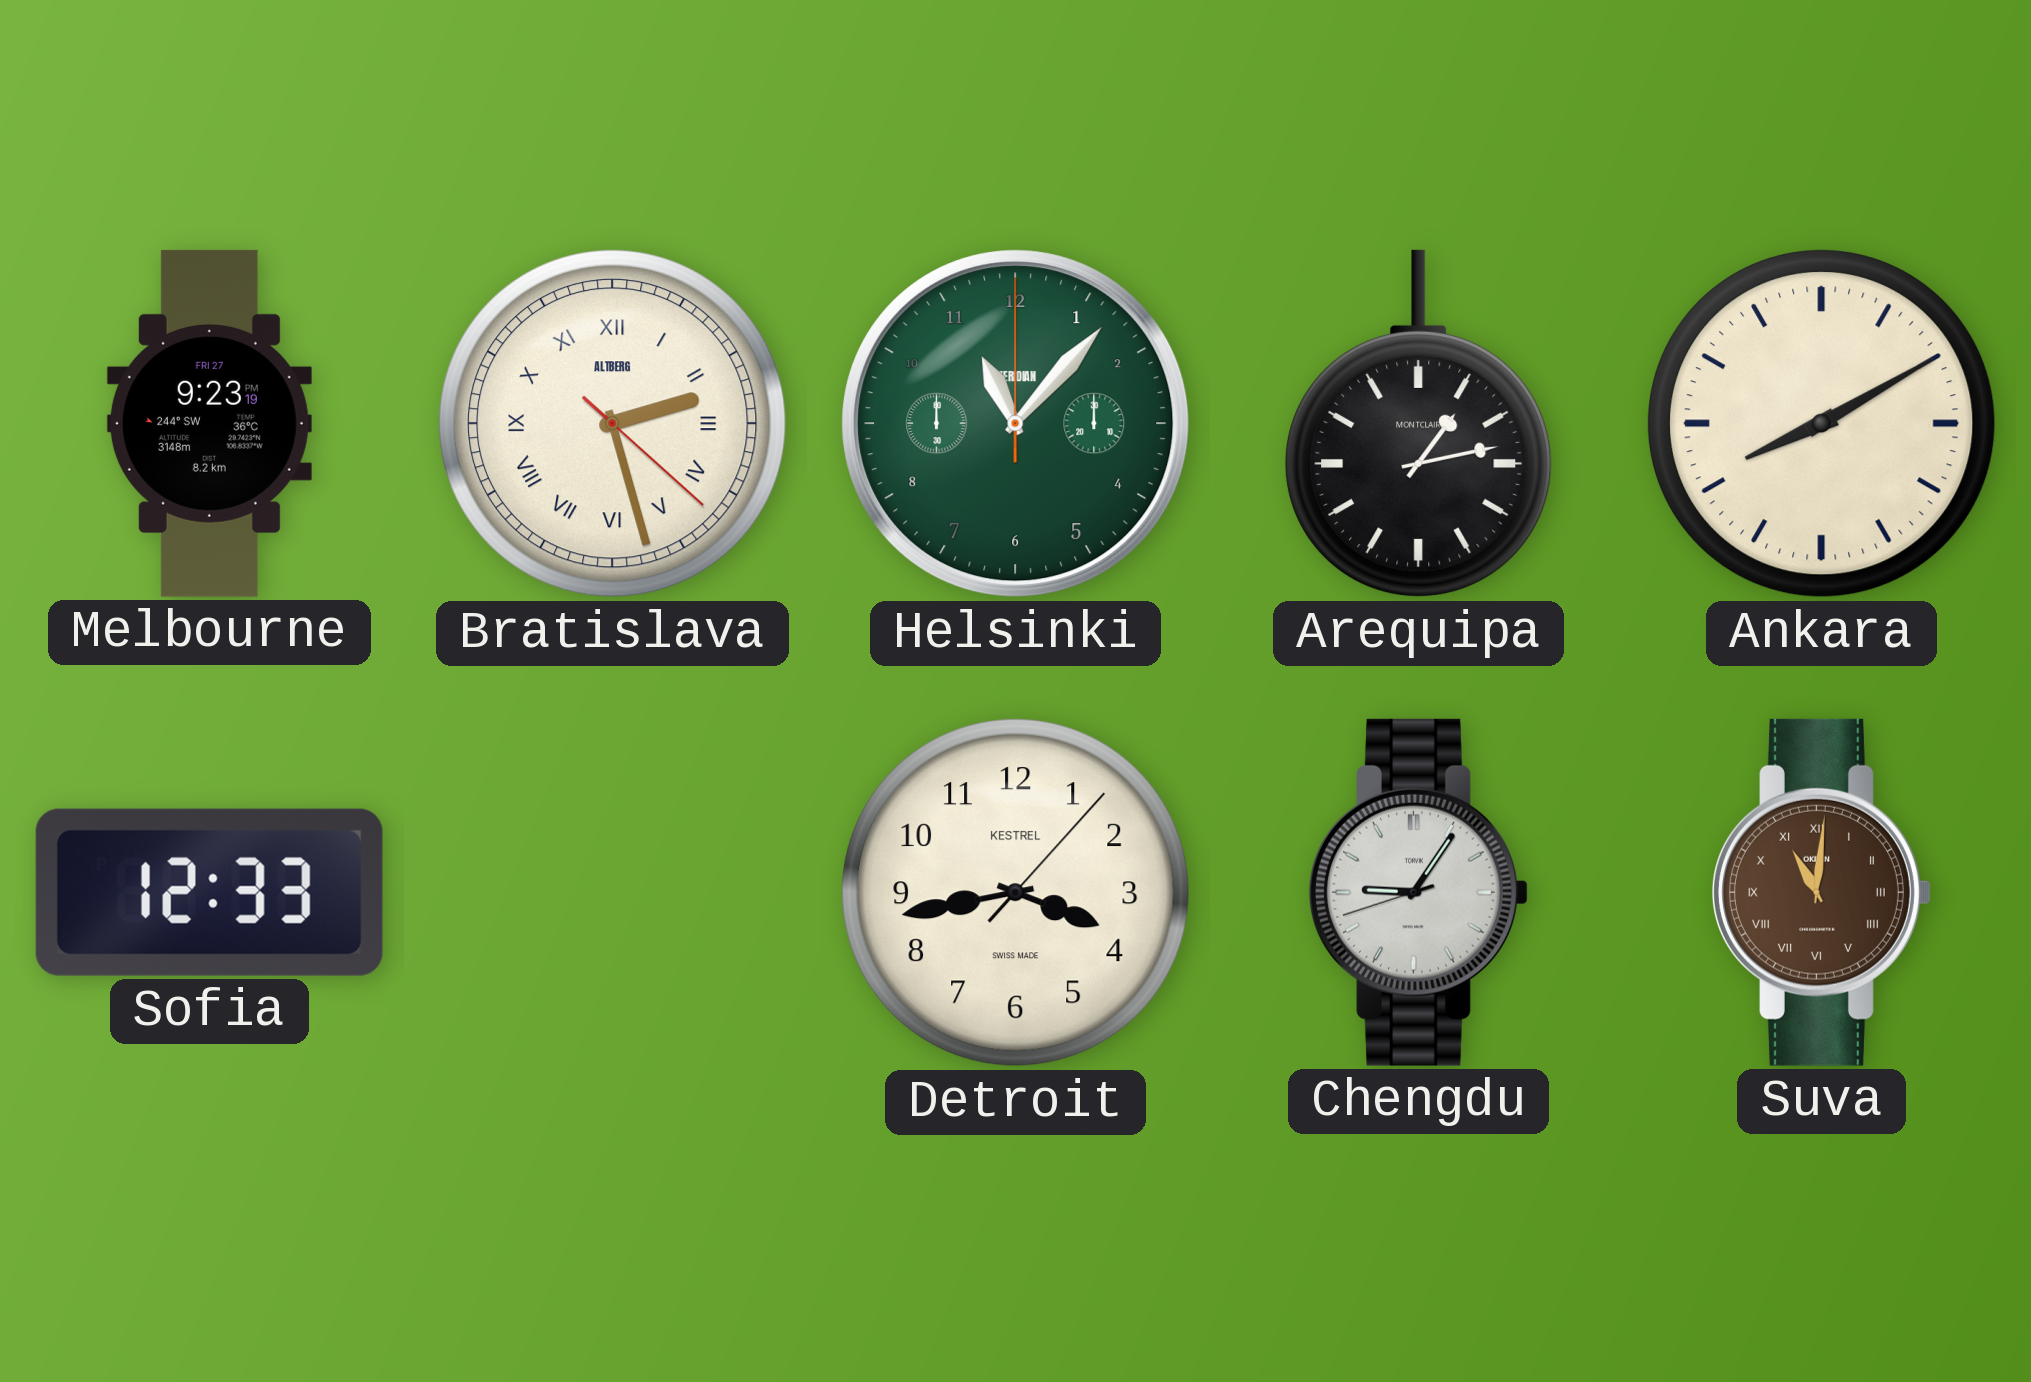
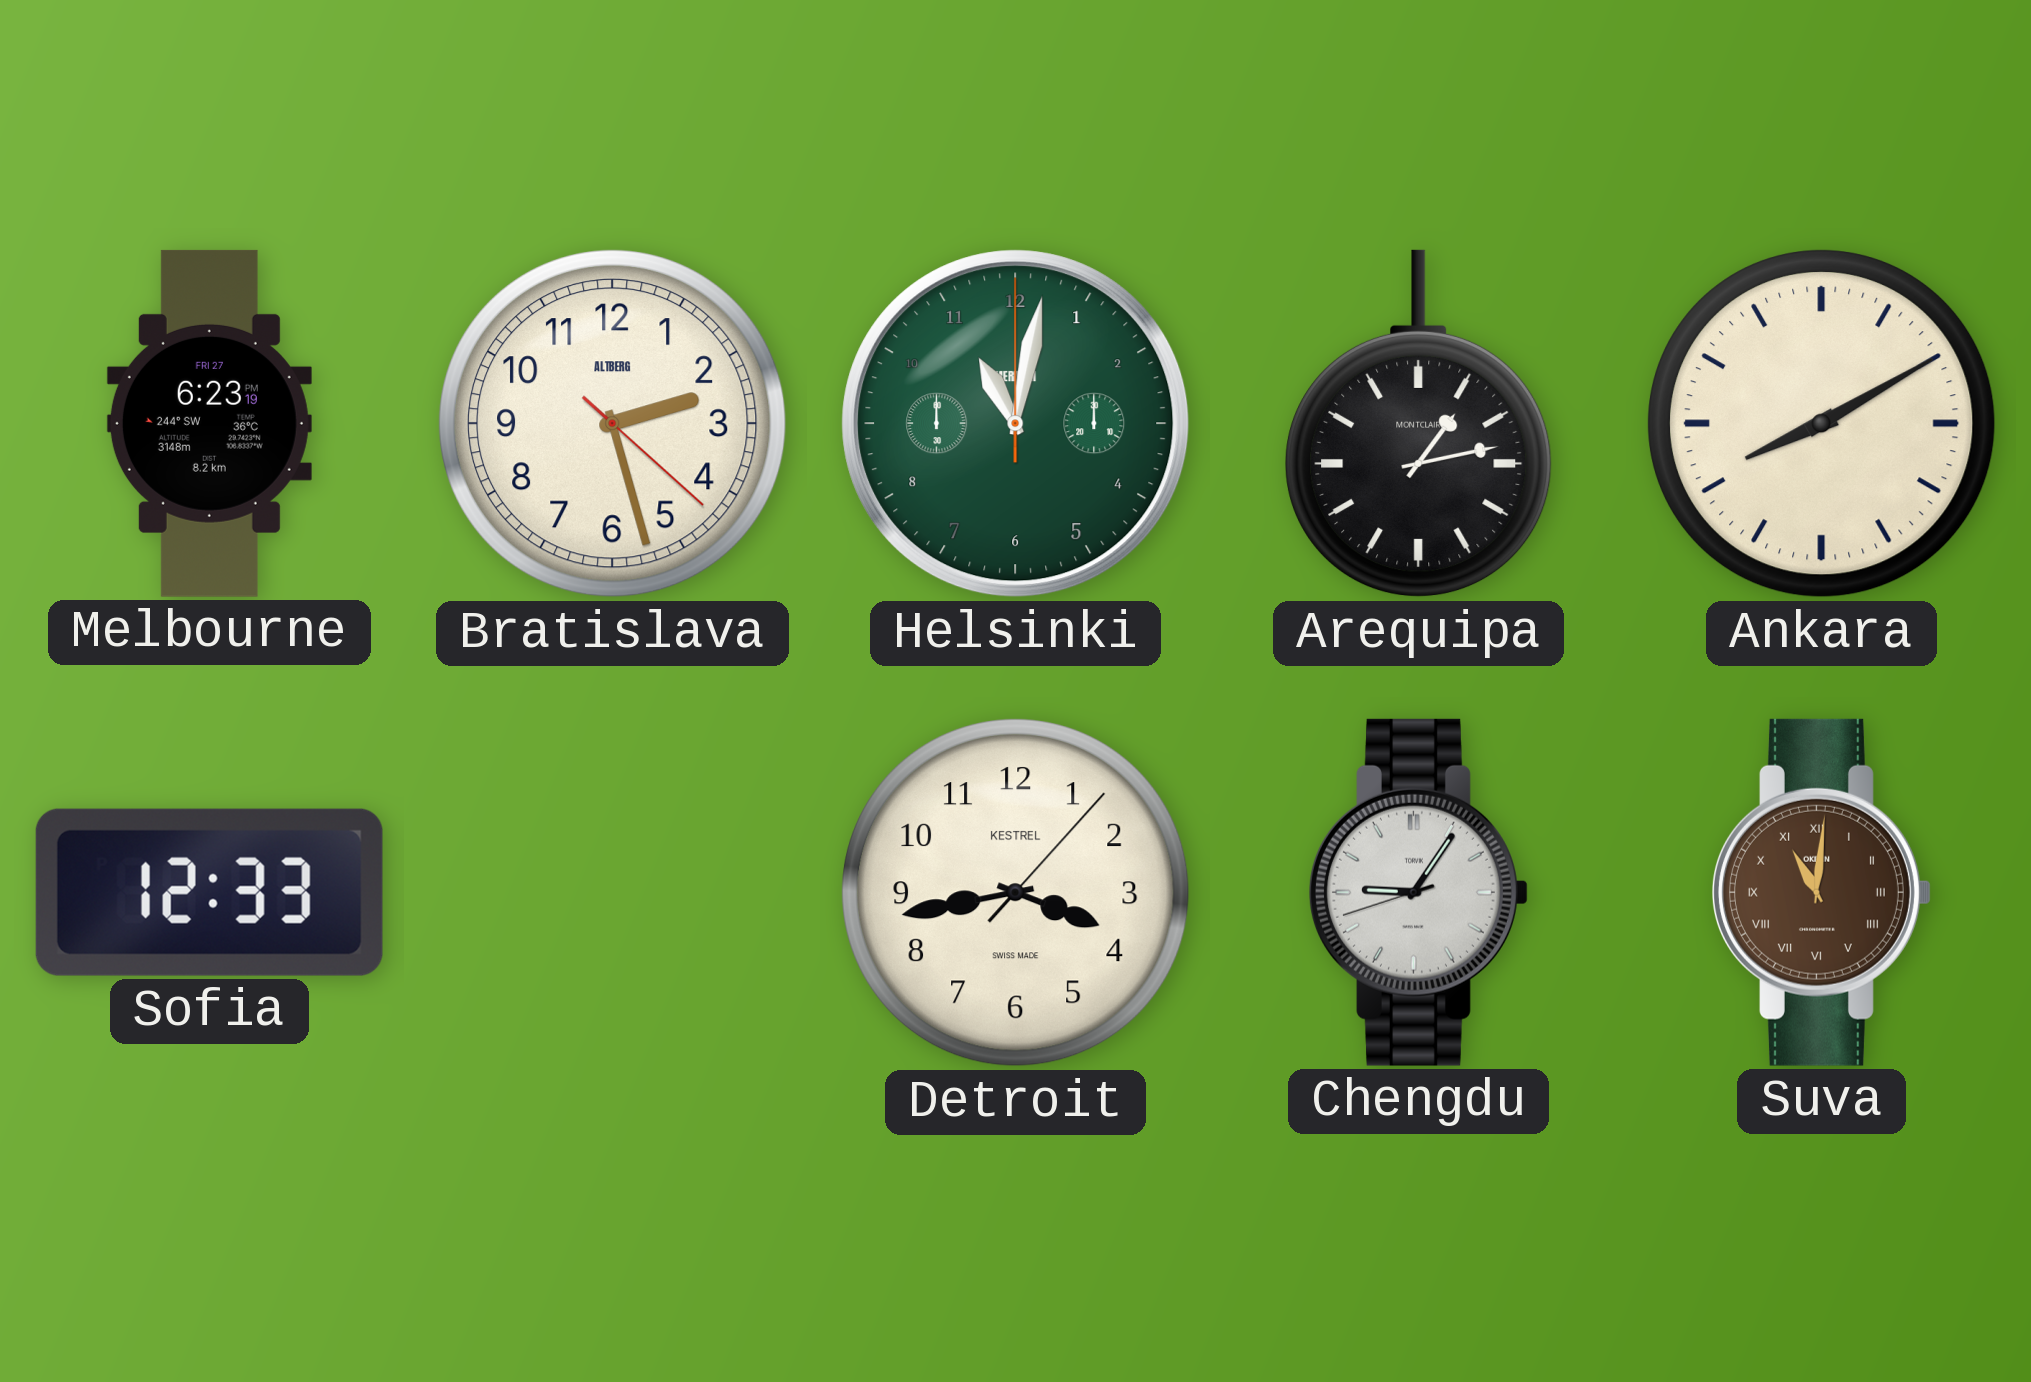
Melbourne: 9:23 -> 6:23
Bratislava numerals: Roman -> Arabic
Helsinki: 11:07 -> 11:02
